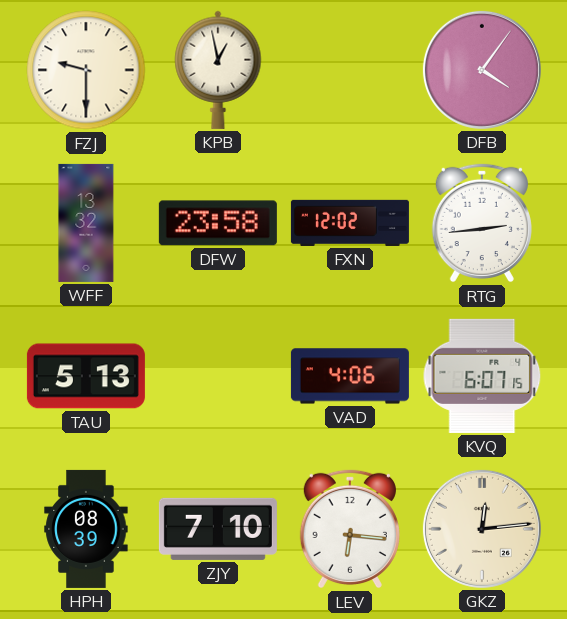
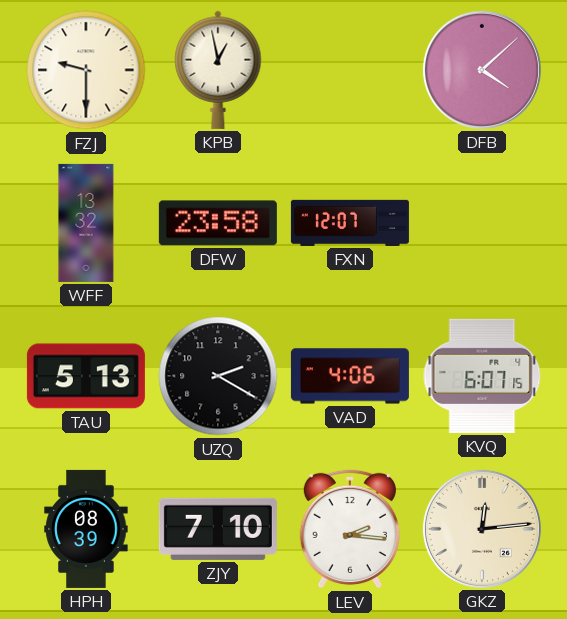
DFB: 4:06 -> 4:08
FXN: 12:02 -> 12:07
RTG: 2:44 -> none
UZQ: none -> 2:20
LEV: 6:16 -> 2:16
